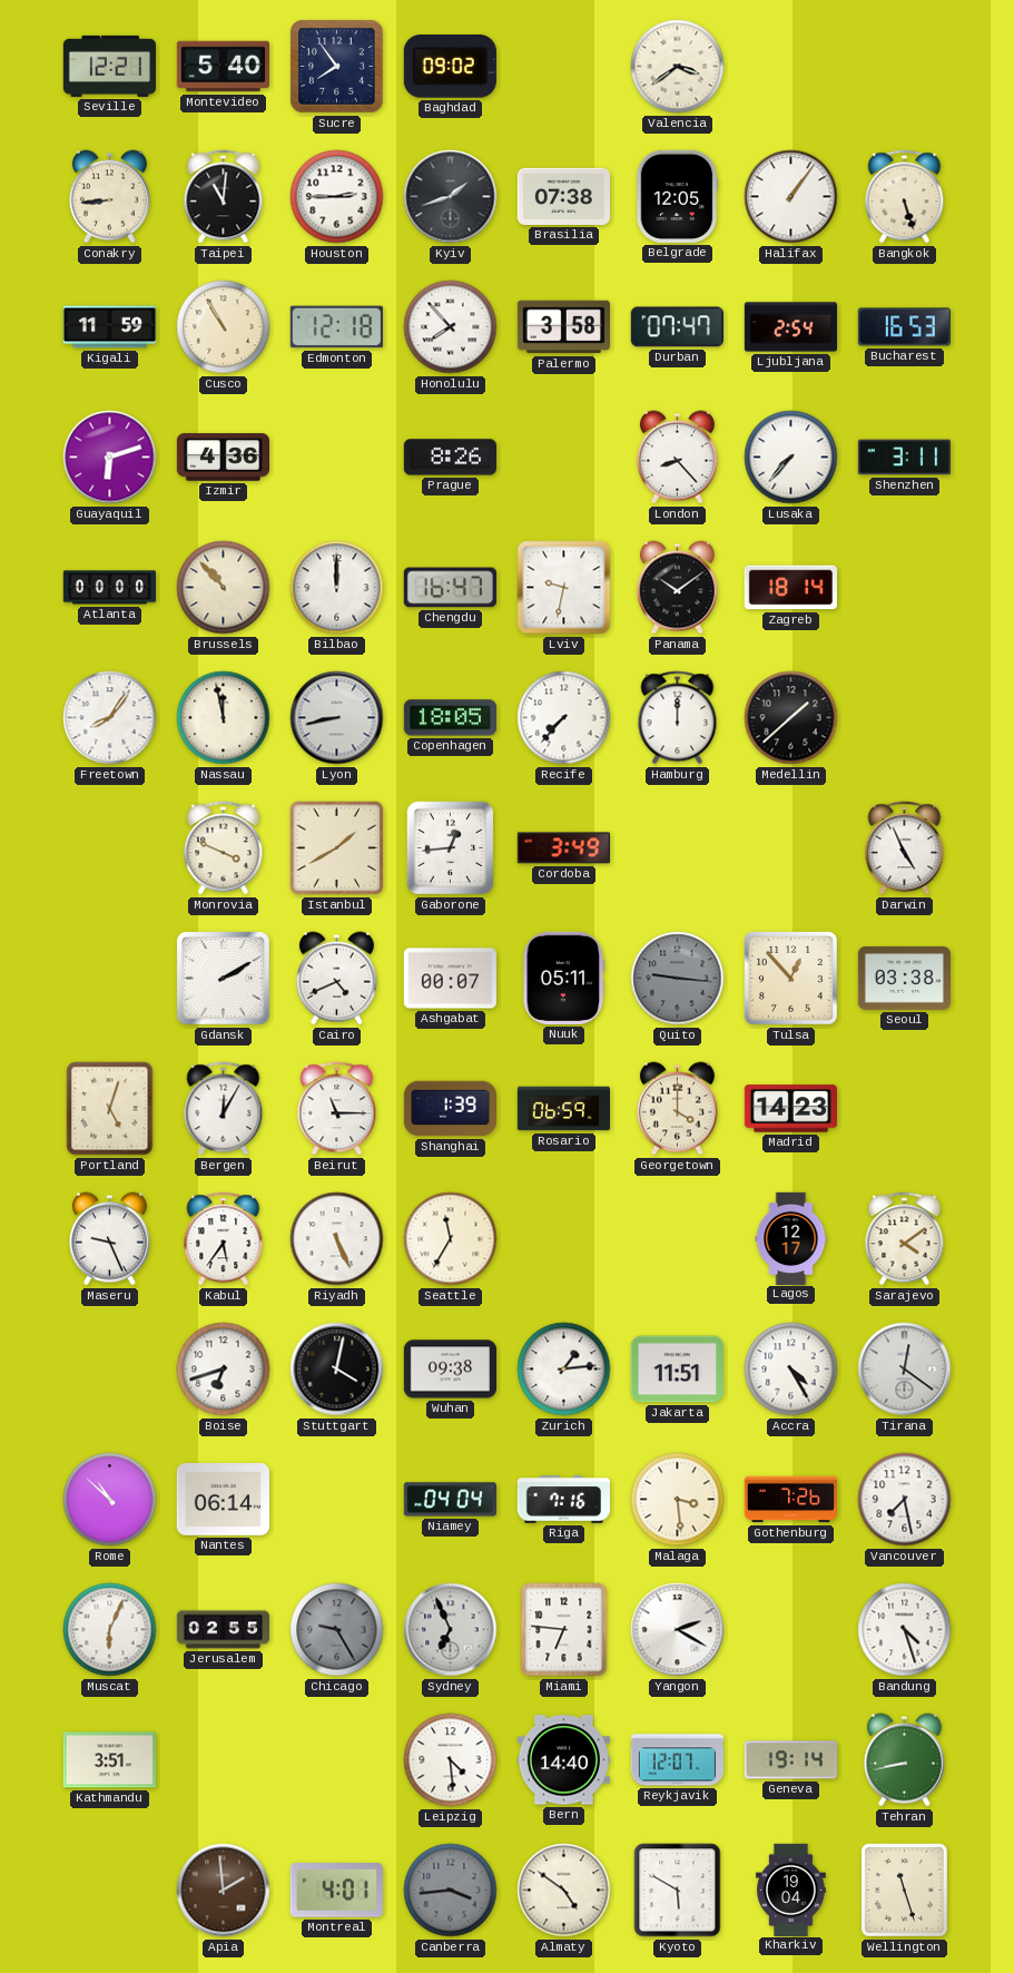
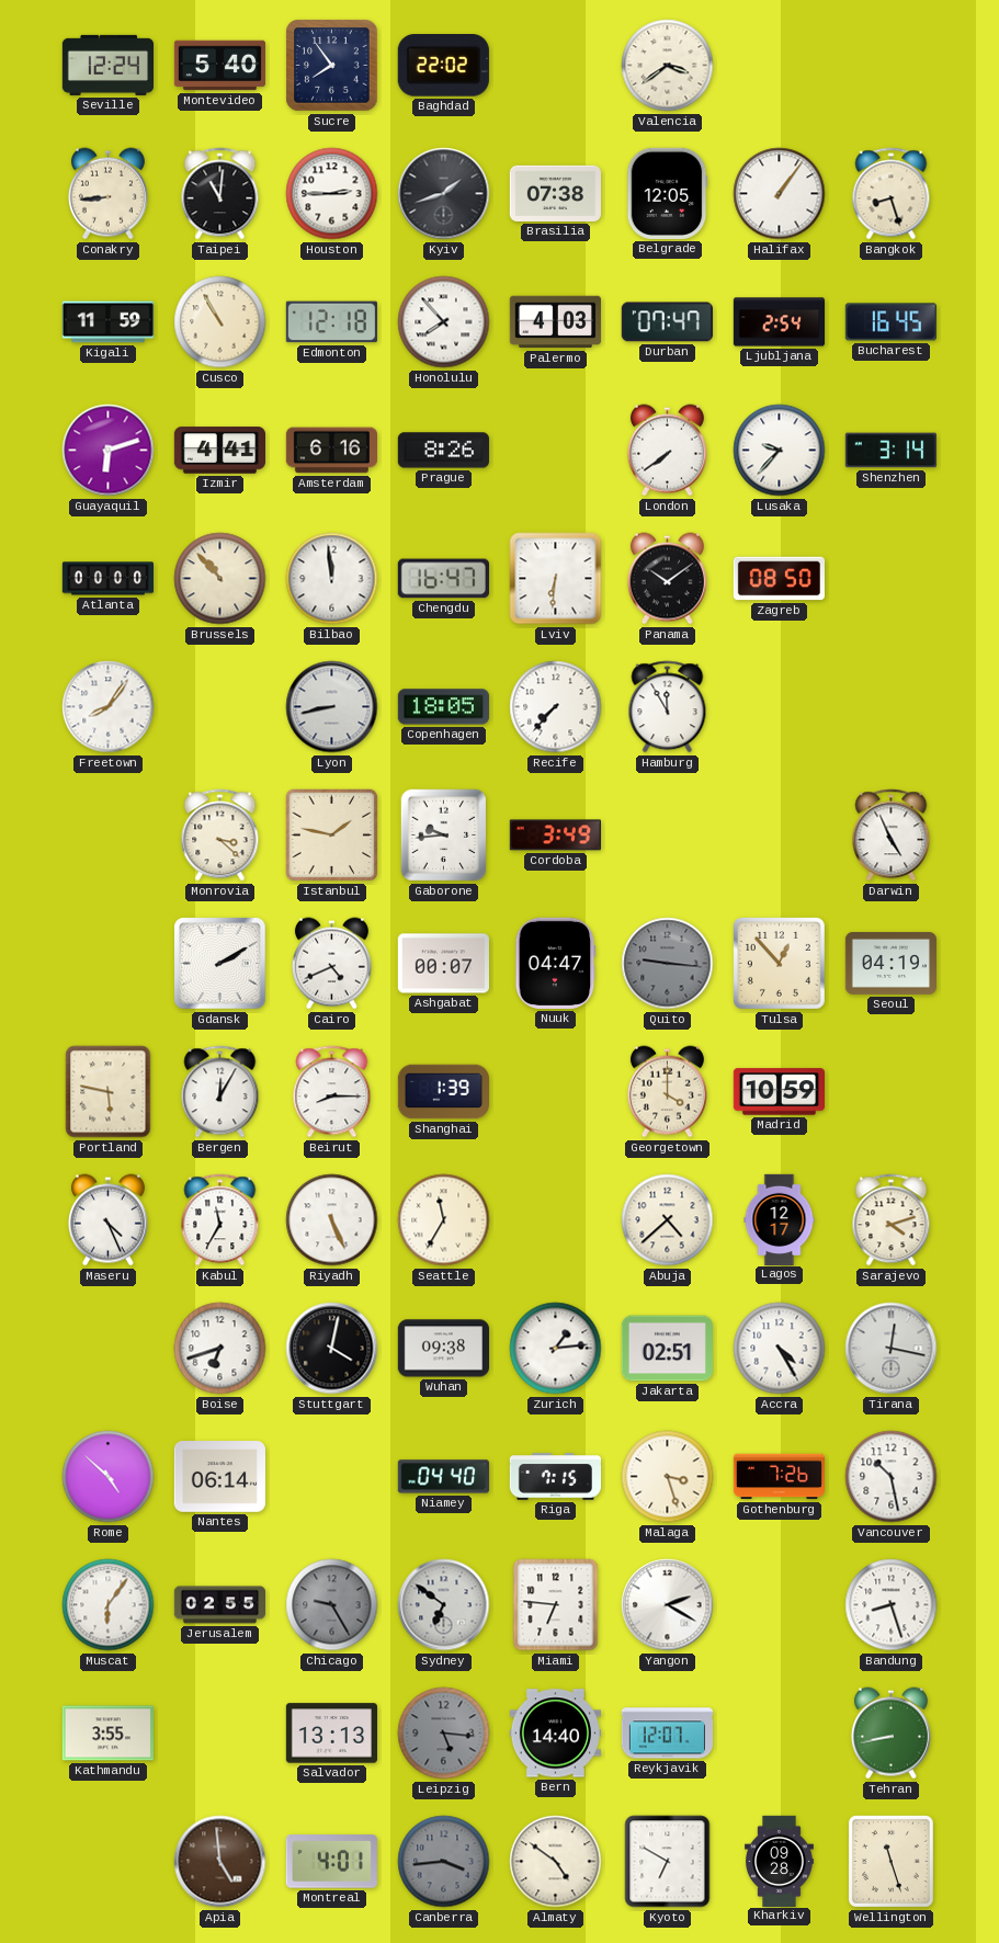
Seville: 12:21 -> 12:24
Baghdad: 09:02 -> 22:02
Bangkok: 5:27 -> 8:27
Palermo: 3:58 -> 4:03
Bucharest: 16:53 -> 16:45
Izmir: 4:36 -> 4:41
Amsterdam: none -> 6:16
London: 8:23 -> 7:39
Lusaka: 7:37 -> 9:37
Shenzhen: 3:11 -> 3:14
Bilbao: 12:00 -> 11:59
Lviv: 9:32 -> 6:31
Zagreb: 18:14 -> 08:50
Nassau: 11:58 -> none
Hamburg: 12:00 -> 11:55
Medellin: 1:38 -> none
Monrovia: 3:49 -> 3:22
Istanbul: 1:40 -> 1:47
Gaborone: 12:44 -> 9:44
Nuuk: 05:11 -> 04:47
Seoul: 03:38 -> 04:19
Portland: 5:03 -> 5:47
Beirut: 11:15 -> 8:15
Rosario: 06:59 -> none
Madrid: 14:23 -> 10:59
Maseru: 9:26 -> 4:26
Kabul: 5:36 -> 11:35
Abuja: none -> 4:38
Sarajevo: 4:09 -> 4:12
Jakarta: 11:51 -> 02:51
Tirana: 12:21 -> 12:17
Rome: 10:52 -> 4:52
Niamey: 04:04 -> 04:40
Riga: 7:16 -> 7:15
Malaga: 3:29 -> 3:27
Vancouver: 7:28 -> 10:28
Muscat: 6:04 -> 6:06
Sydney: 6:56 -> 6:51
Bandung: 4:27 -> 8:27
Kathmandu: 3:51 -> 3:55
Salvador: none -> 13:13
Leipzig: 4:29 -> 5:16
Leipzig dial: white -> grey
Geneva: 19:14 -> none
Apia: 1:59 -> 4:59
Kyoto: 5:50 -> 6:50
Kharkiv: 19:04 -> 09:28
